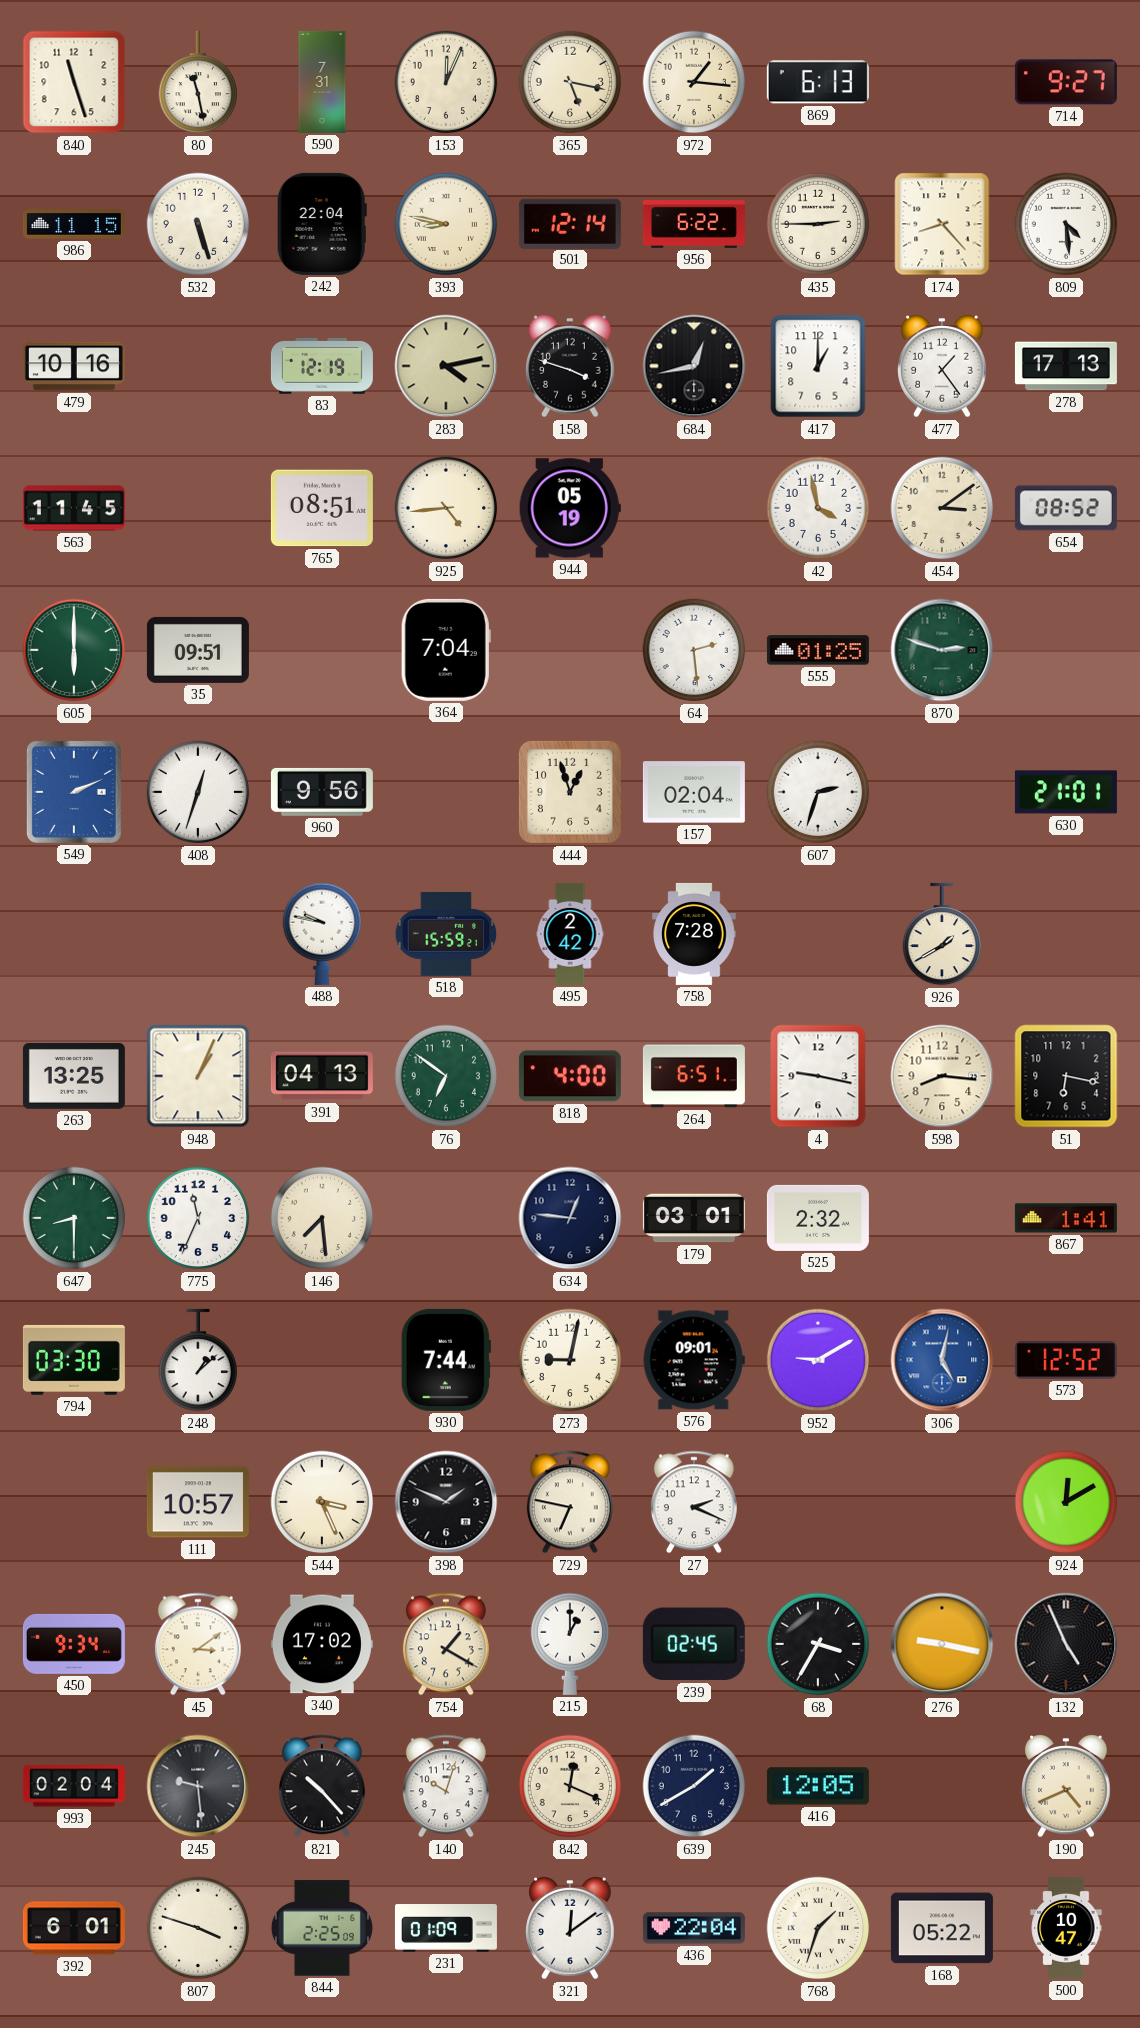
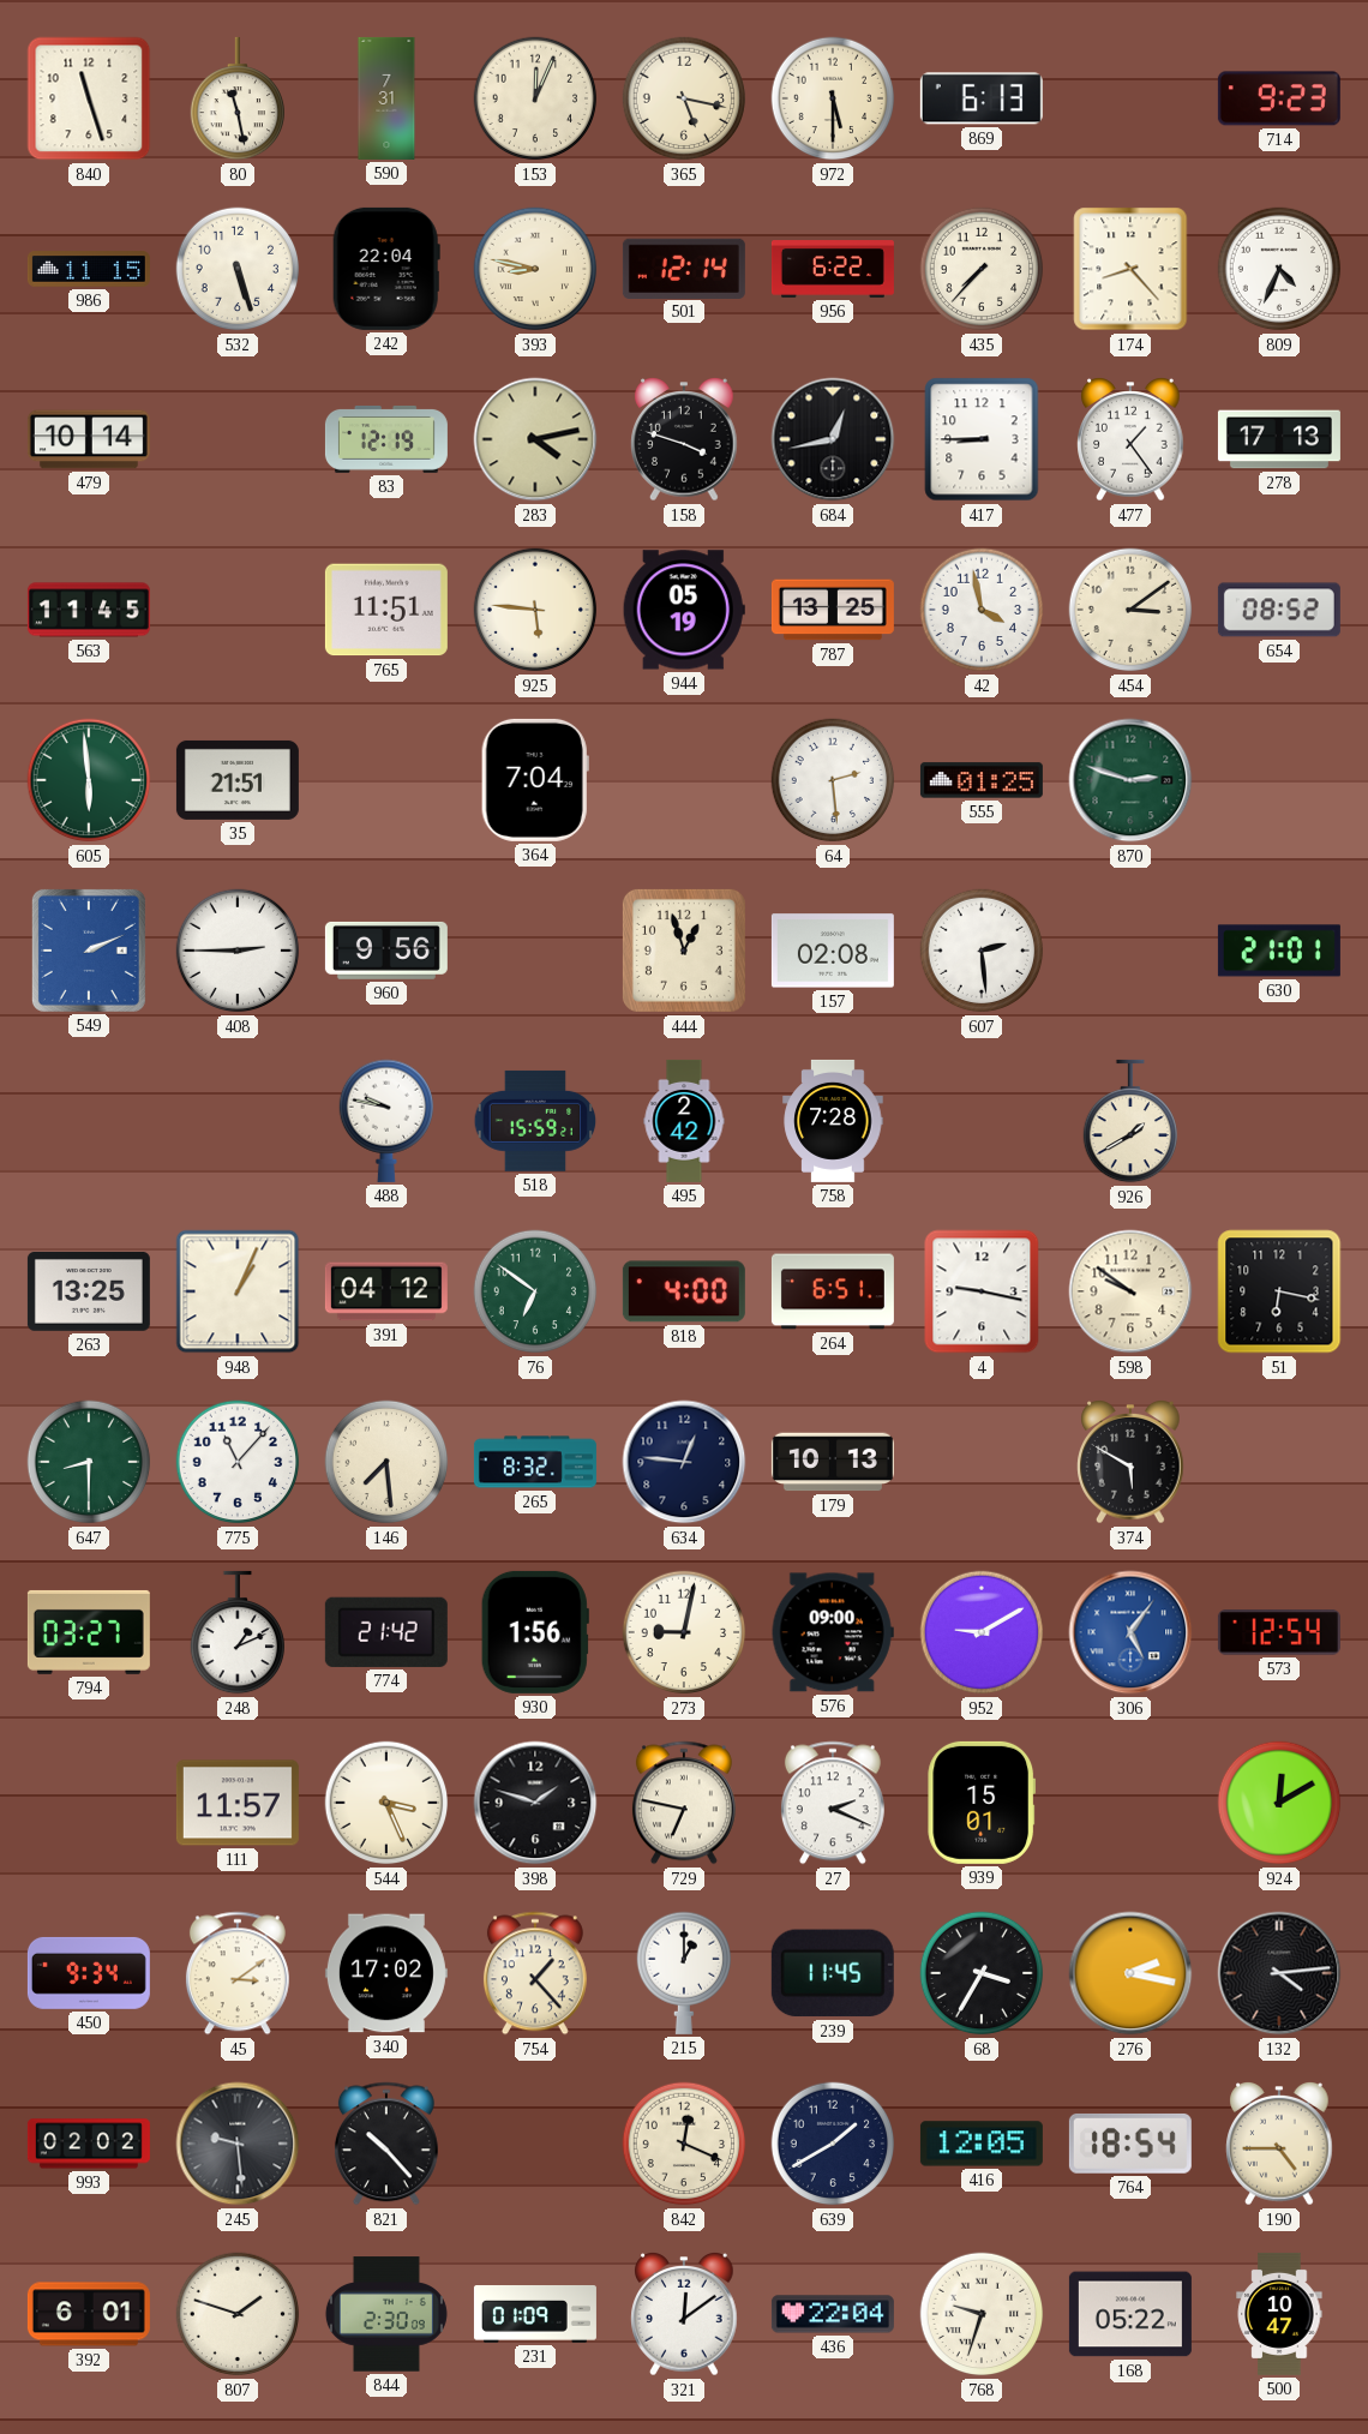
972: 1:16 -> 5:30
714: 9:27 -> 9:23
435: 2:45 -> 7:37
809: 4:29 -> 4:34
479: 10:16 -> 10:14
417: 1:00 -> 8:45
765: 08:51 -> 11:51
925: 4:44 -> 5:46
787: none -> 13:25
605: 6:00 -> 5:59
35: 09:51 -> 21:51
408: 12:33 -> 2:45
157: 02:04 -> 02:08
607: 2:33 -> 2:29
391: 04:13 -> 04:12
598: 8:16 -> 9:51
775: 11:34 -> 11:07
265: none -> 8:32
179: 03:01 -> 10:13
525: 2:32 -> none
374: none -> 5:50
867: 1:41 -> none
794: 03:30 -> 03:27
248: 1:08 -> 1:11
774: none -> 21:42
930: 7:44 -> 1:56
576: 09:01 -> 09:00
306: 5:02 -> 5:06
573: 12:52 -> 12:54
111: 10:57 -> 11:57
398: 1:49 -> 1:48
939: none -> 15:01
754: 1:20 -> 1:23
239: 02:45 -> 11:45
276: 9:17 -> 2:17
132: 4:56 -> 4:14
993: 02:04 -> 02:02
140: 10:03 -> none
764: none -> 18:54
190: 4:41 -> 4:45
807: 3:48 -> 1:48
844: 2:25 -> 2:30
768: 1:33 -> 9:33
